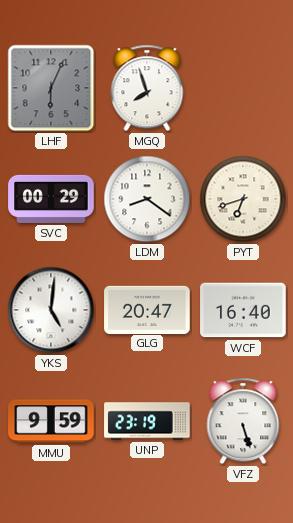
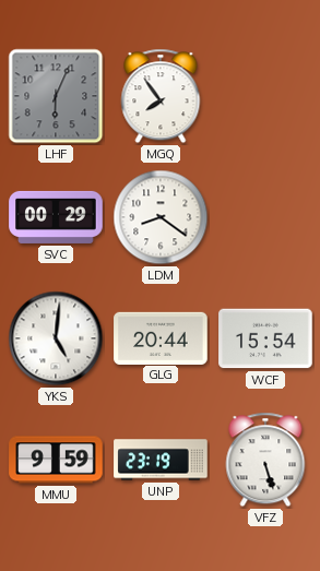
MGQ: 7:57 -> 7:54
PYT: 6:42 -> none
GLG: 20:47 -> 20:44
WCF: 16:40 -> 15:54
